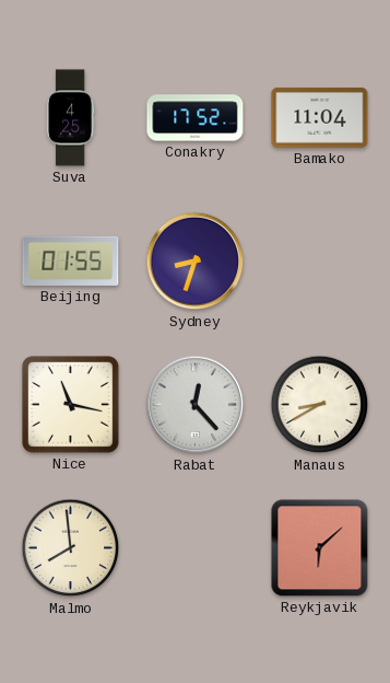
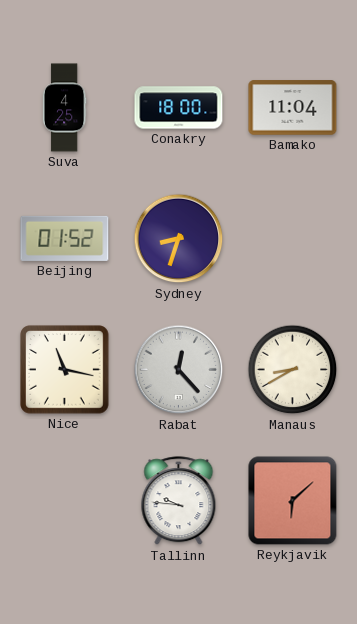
Conakry: 17:52 -> 18:00
Beijing: 01:55 -> 01:52
Malmo: 7:59 -> none
Tallinn: none -> 9:46
